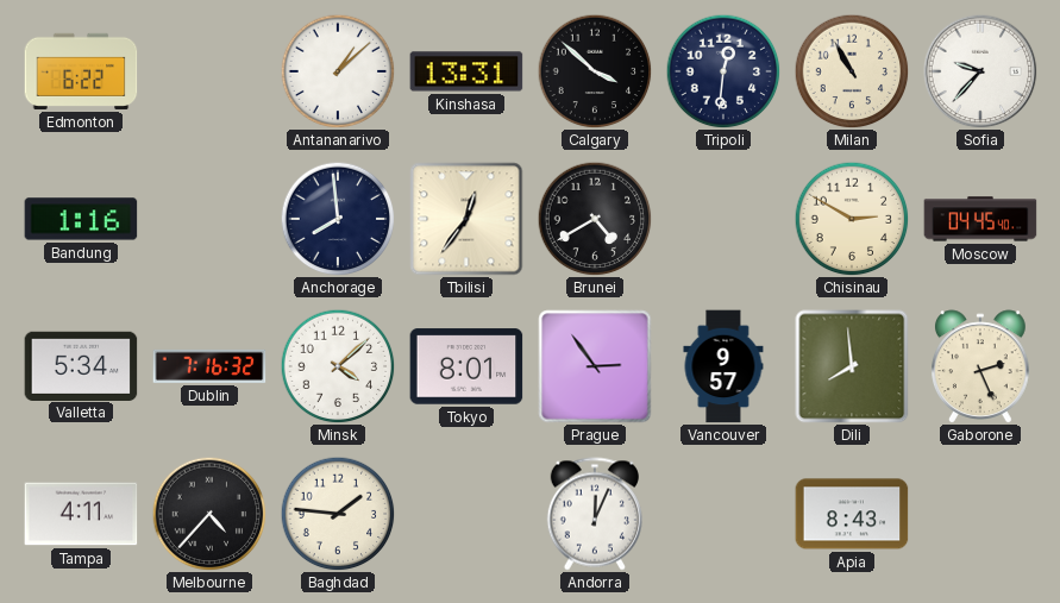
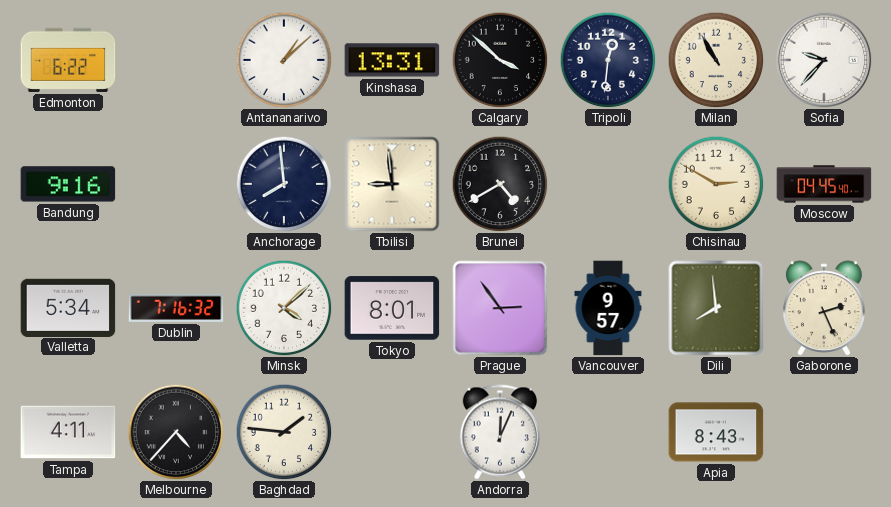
Bandung: 1:16 -> 9:16
Tbilisi: 12:36 -> 8:59
